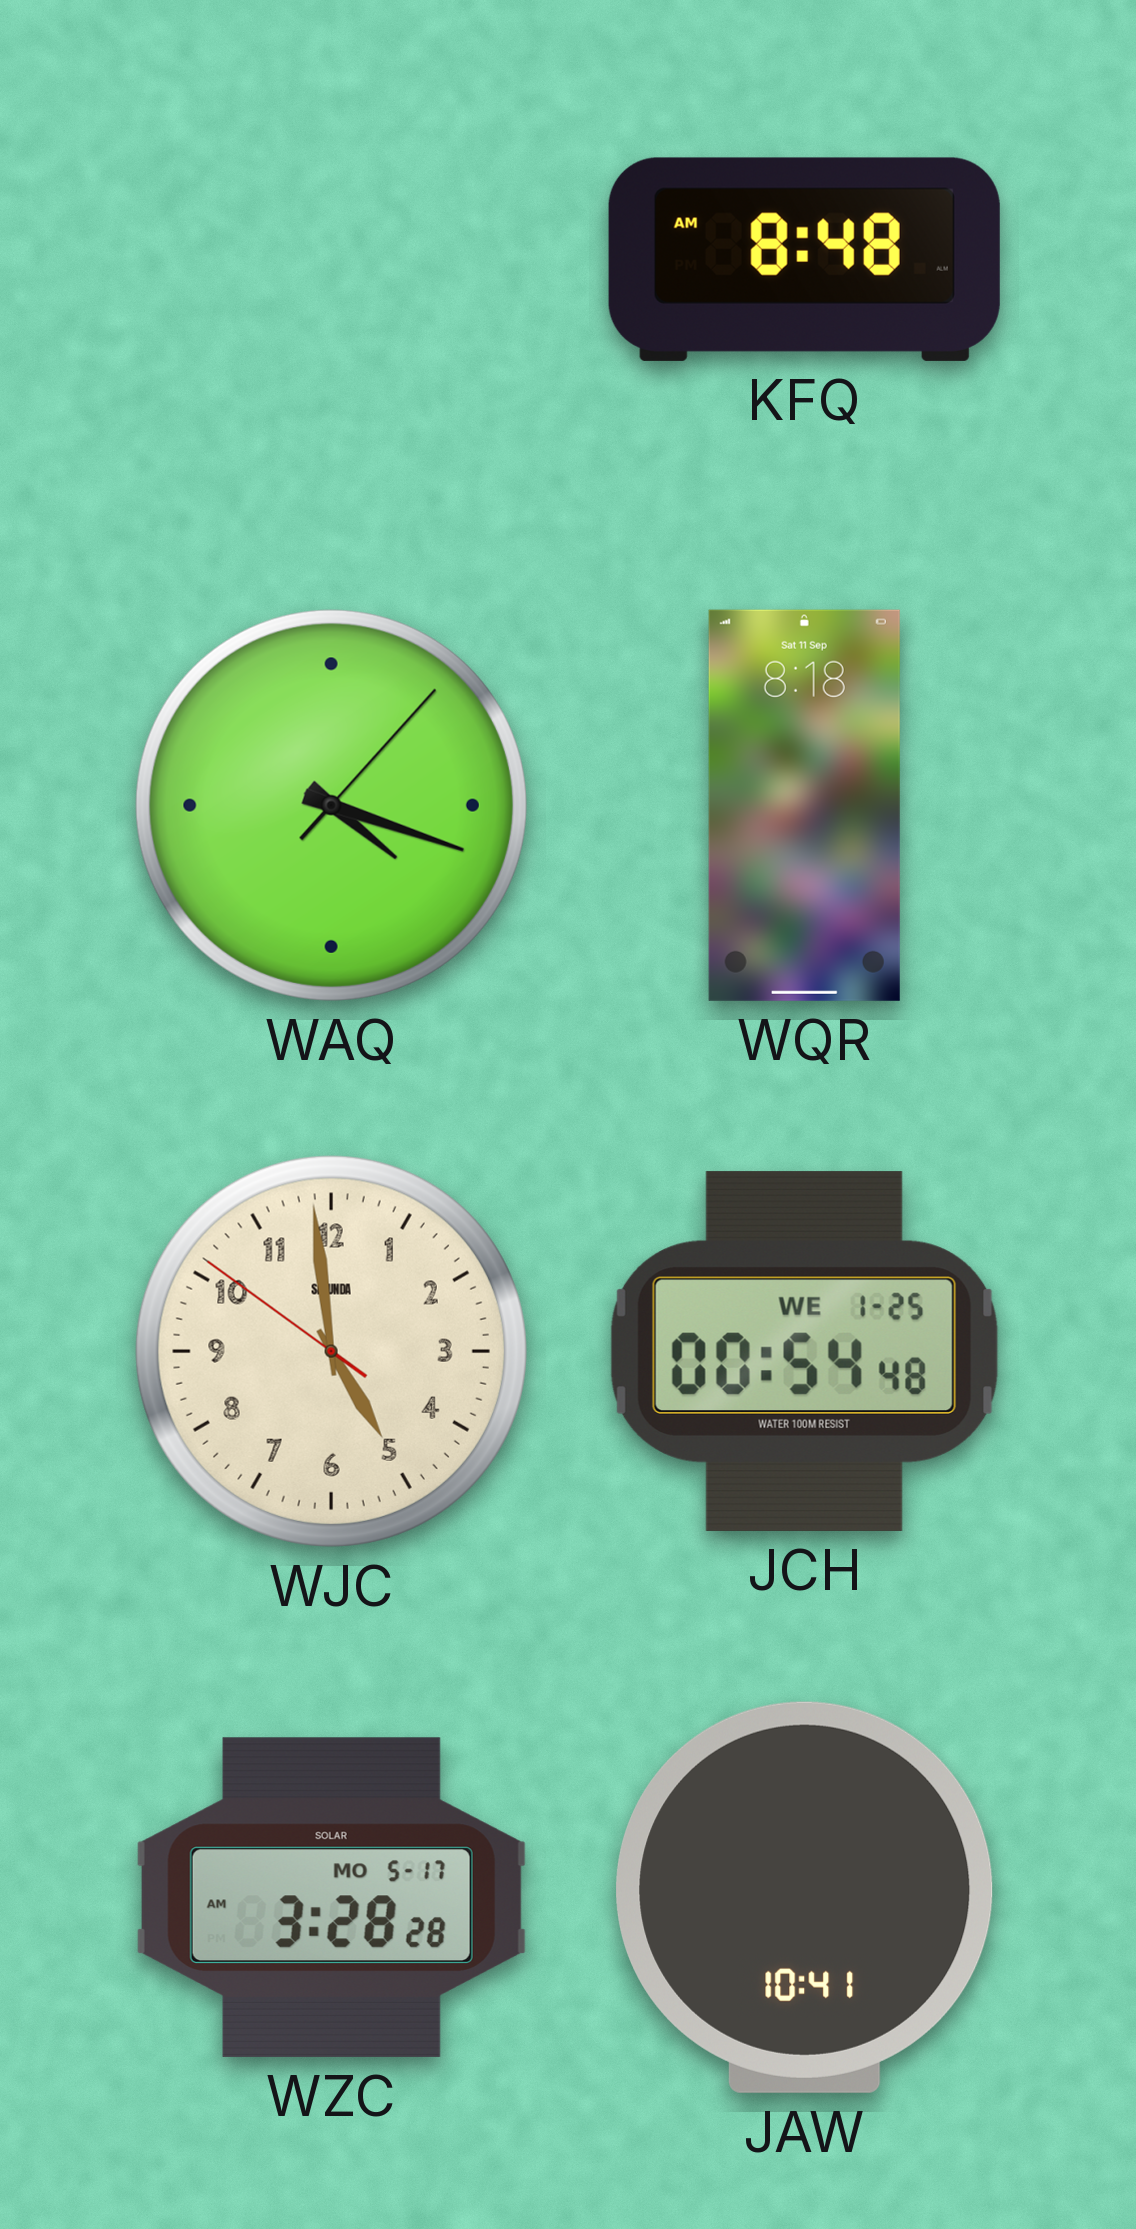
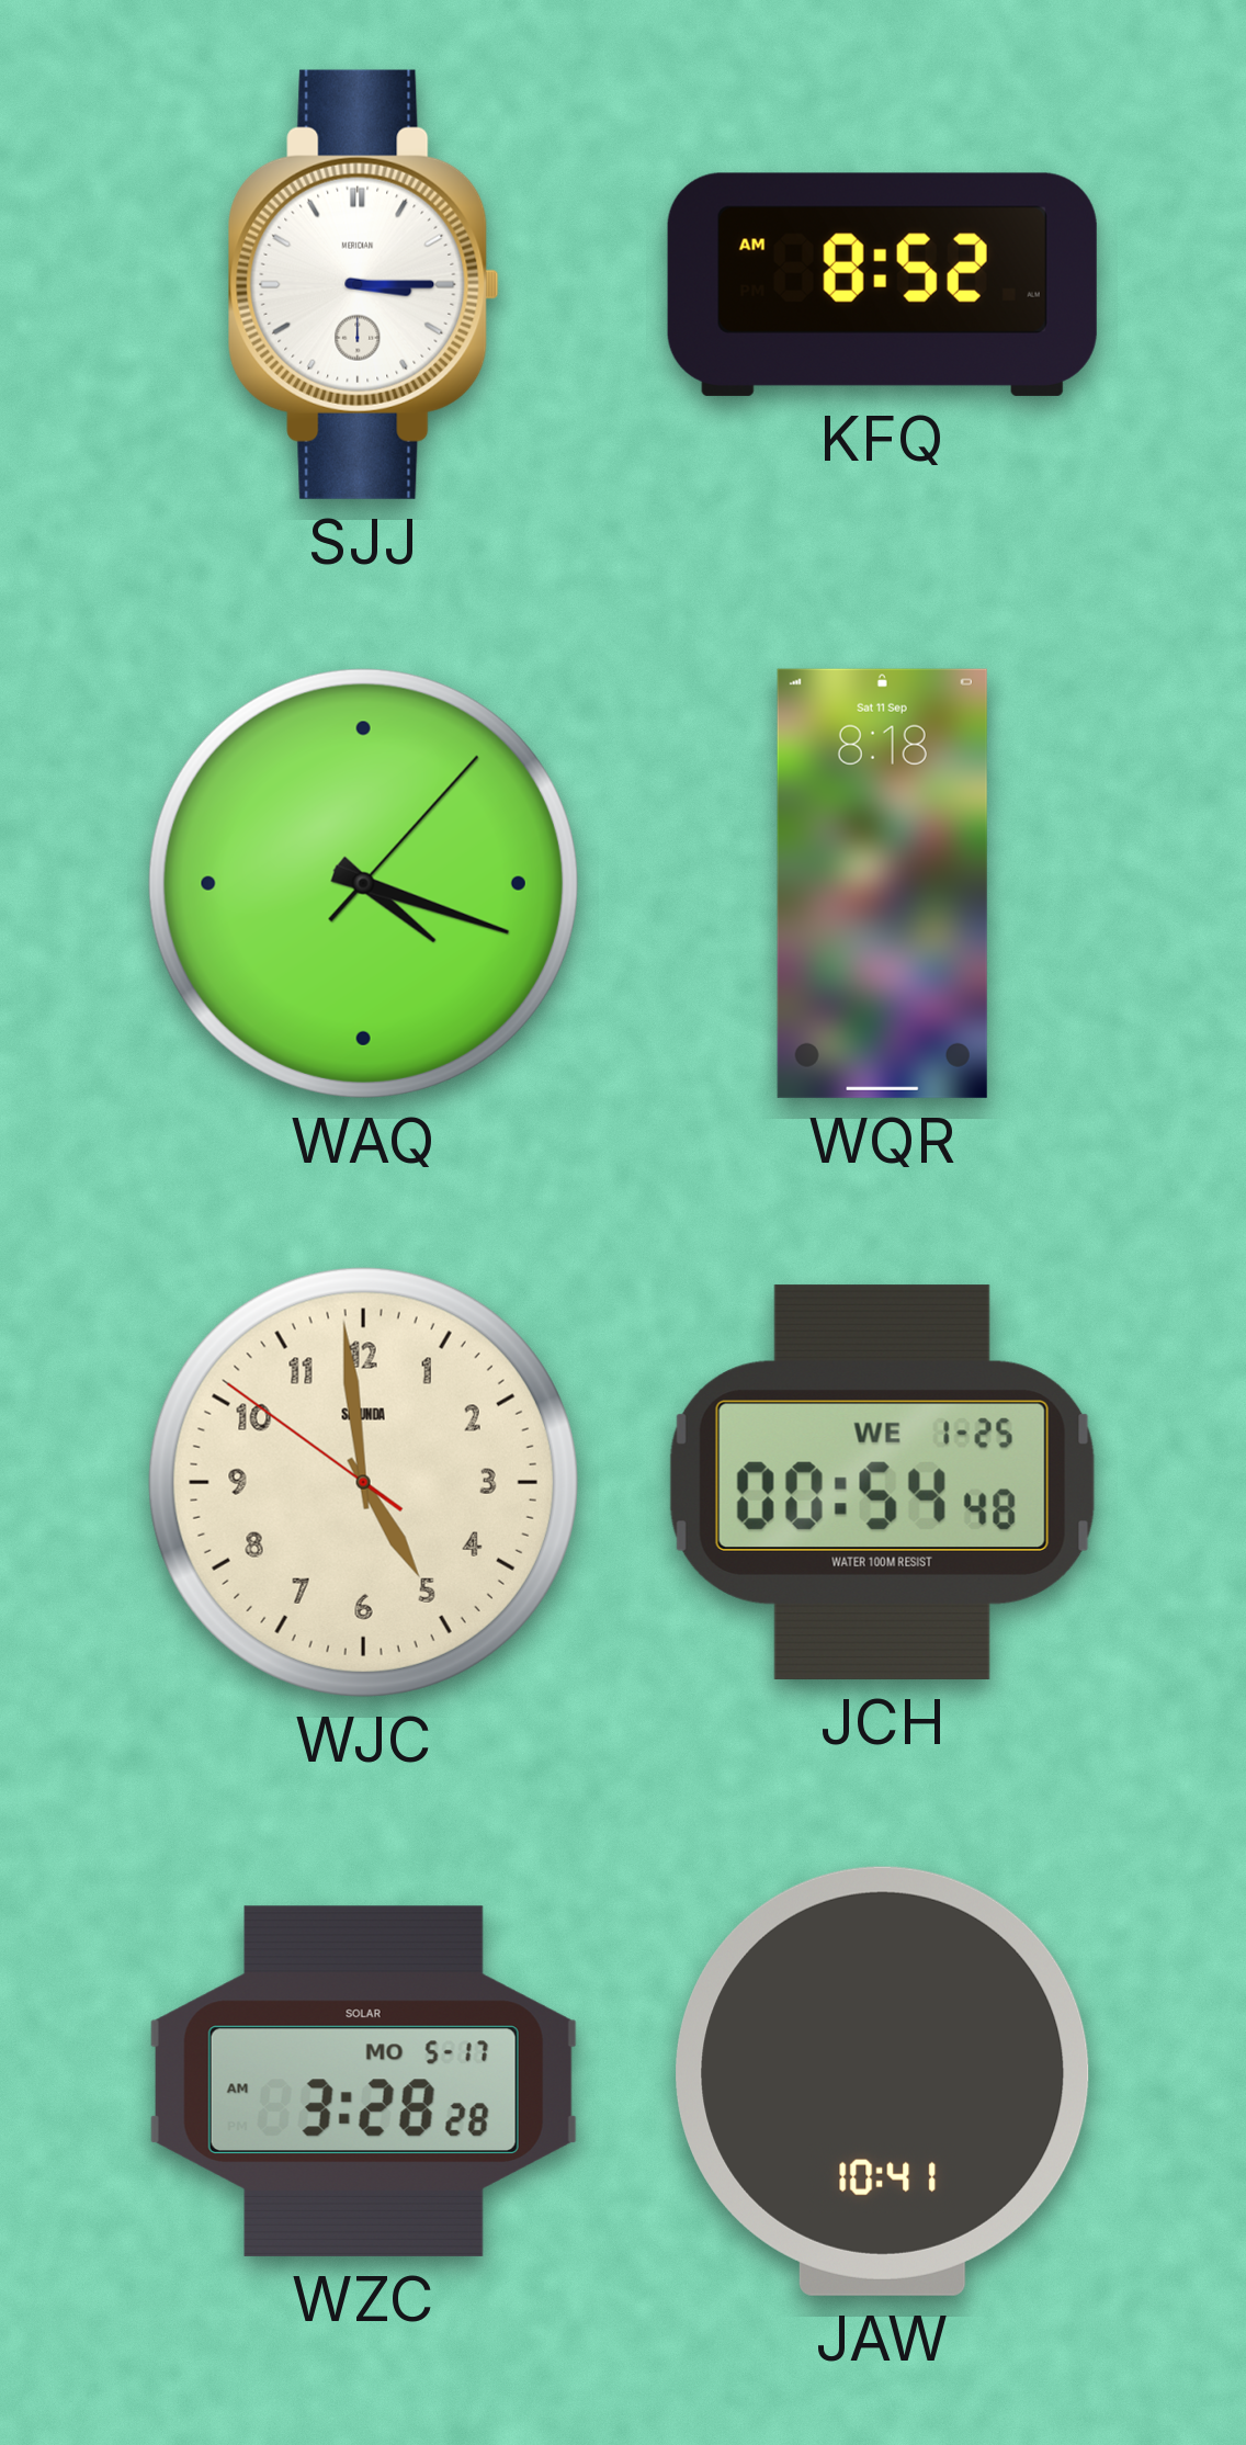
SJJ: none -> 3:15
KFQ: 8:48 -> 8:52
